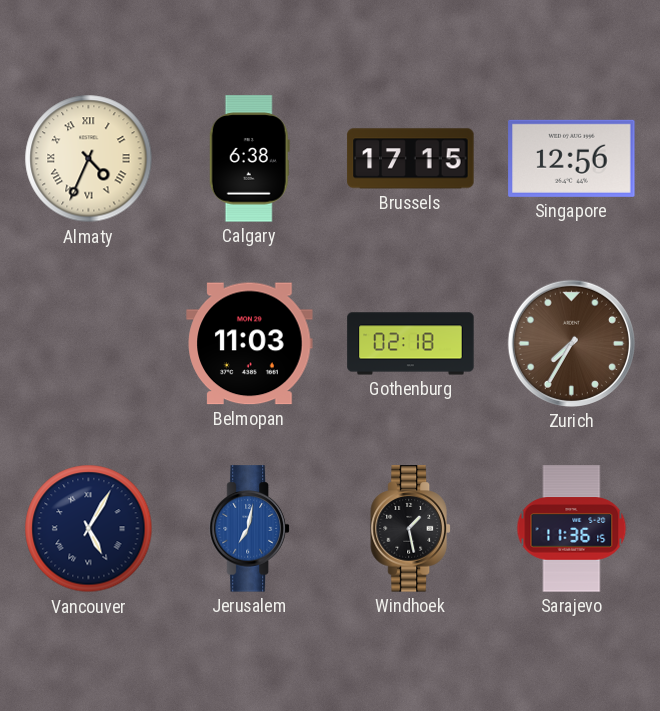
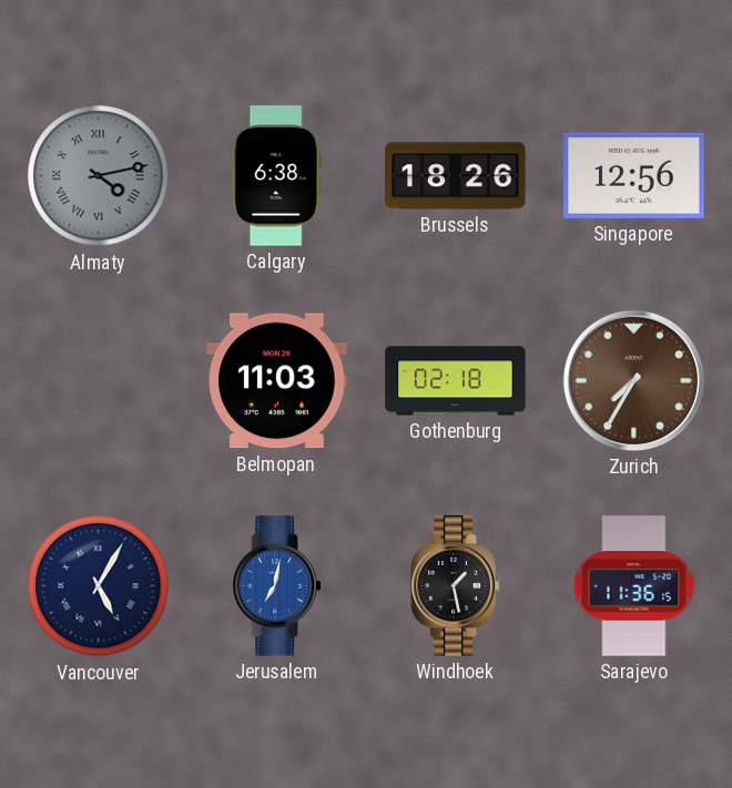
Almaty: 4:34 -> 4:13
Almaty dial: cream -> grey
Brussels: 17:15 -> 18:26
